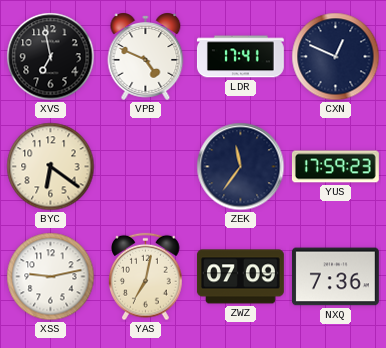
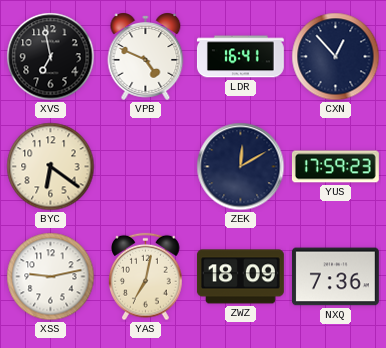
LDR: 17:41 -> 16:41
CXN: 12:49 -> 12:53
ZEK: 11:36 -> 12:10
ZWZ: 07:09 -> 18:09
